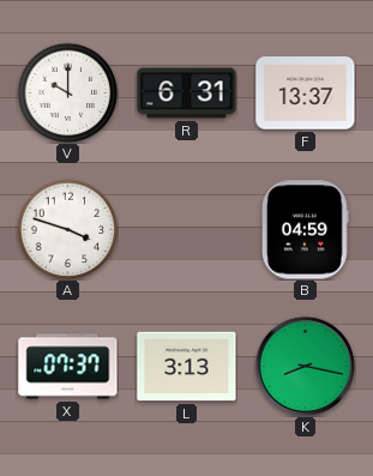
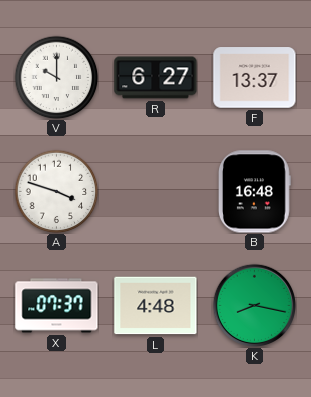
R: 6:31 -> 6:27
B: 04:59 -> 16:48
L: 3:13 -> 4:48
